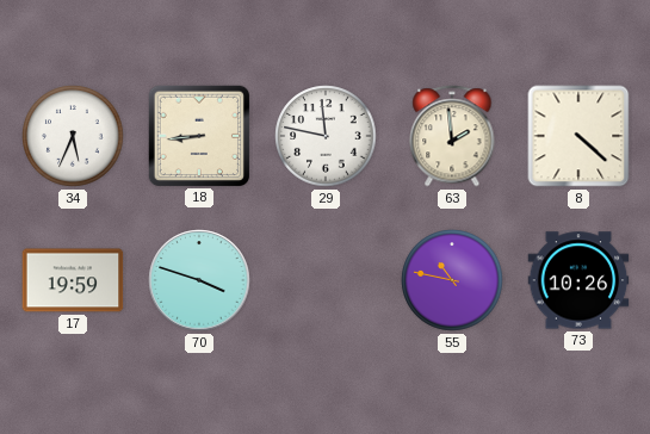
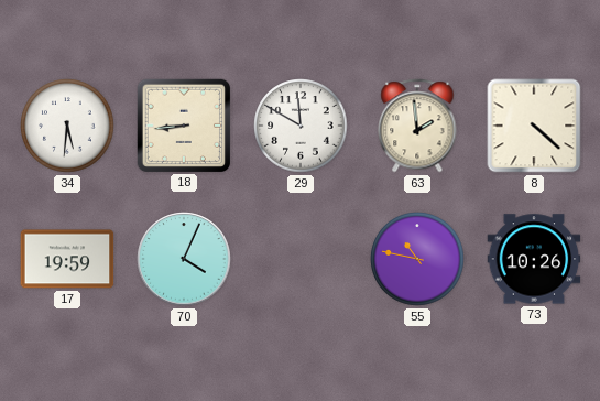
34: 5:34 -> 5:31
29: 11:47 -> 11:50
70: 3:48 -> 4:04
